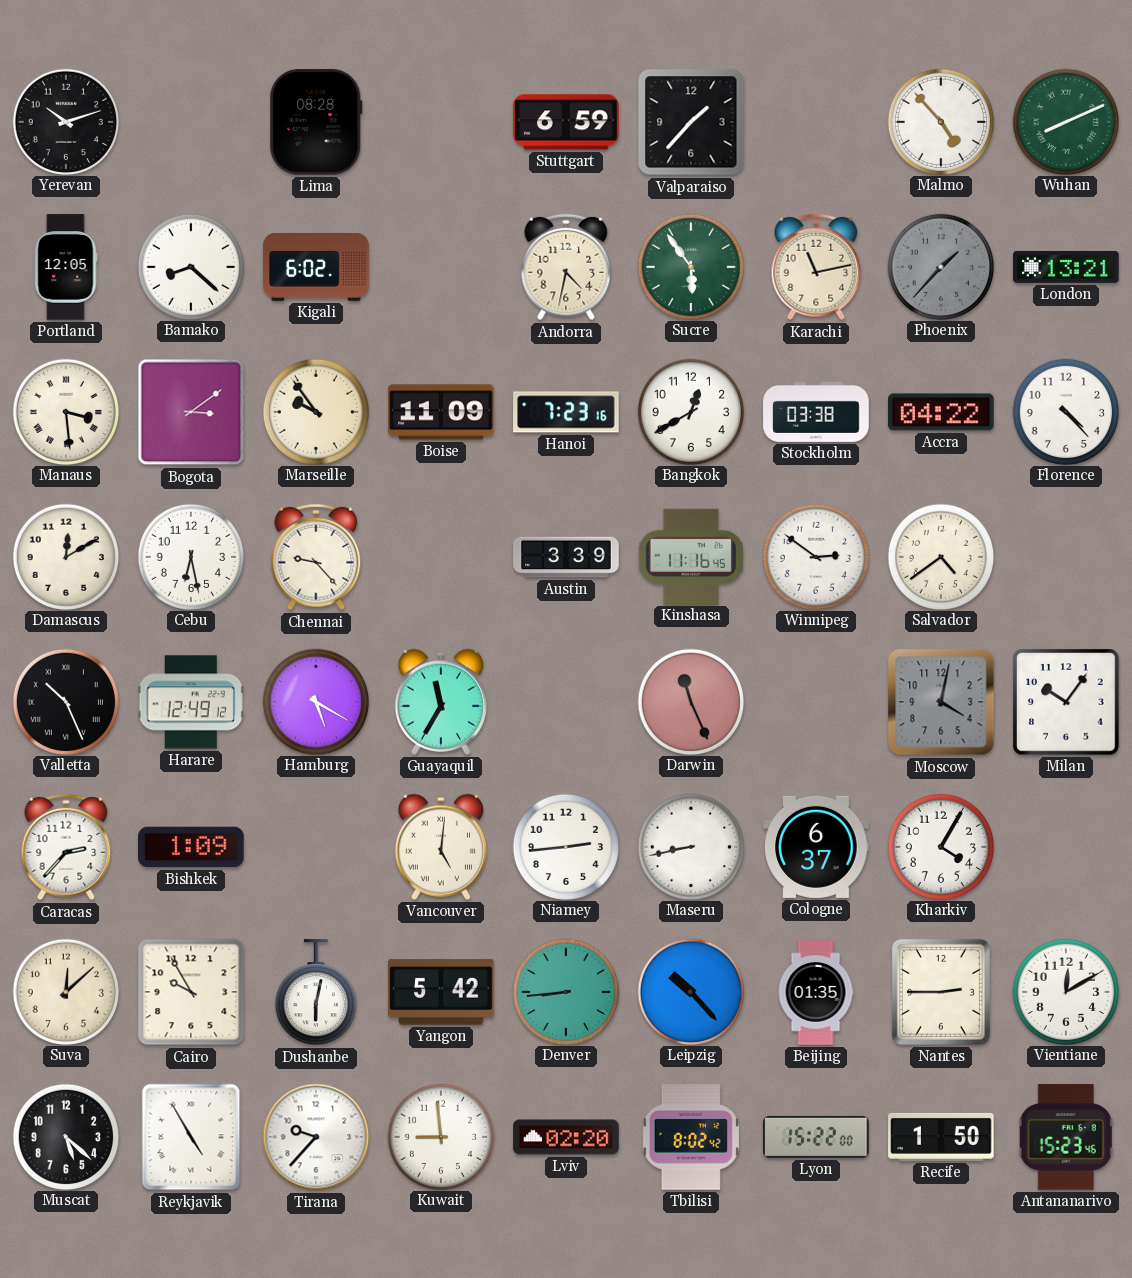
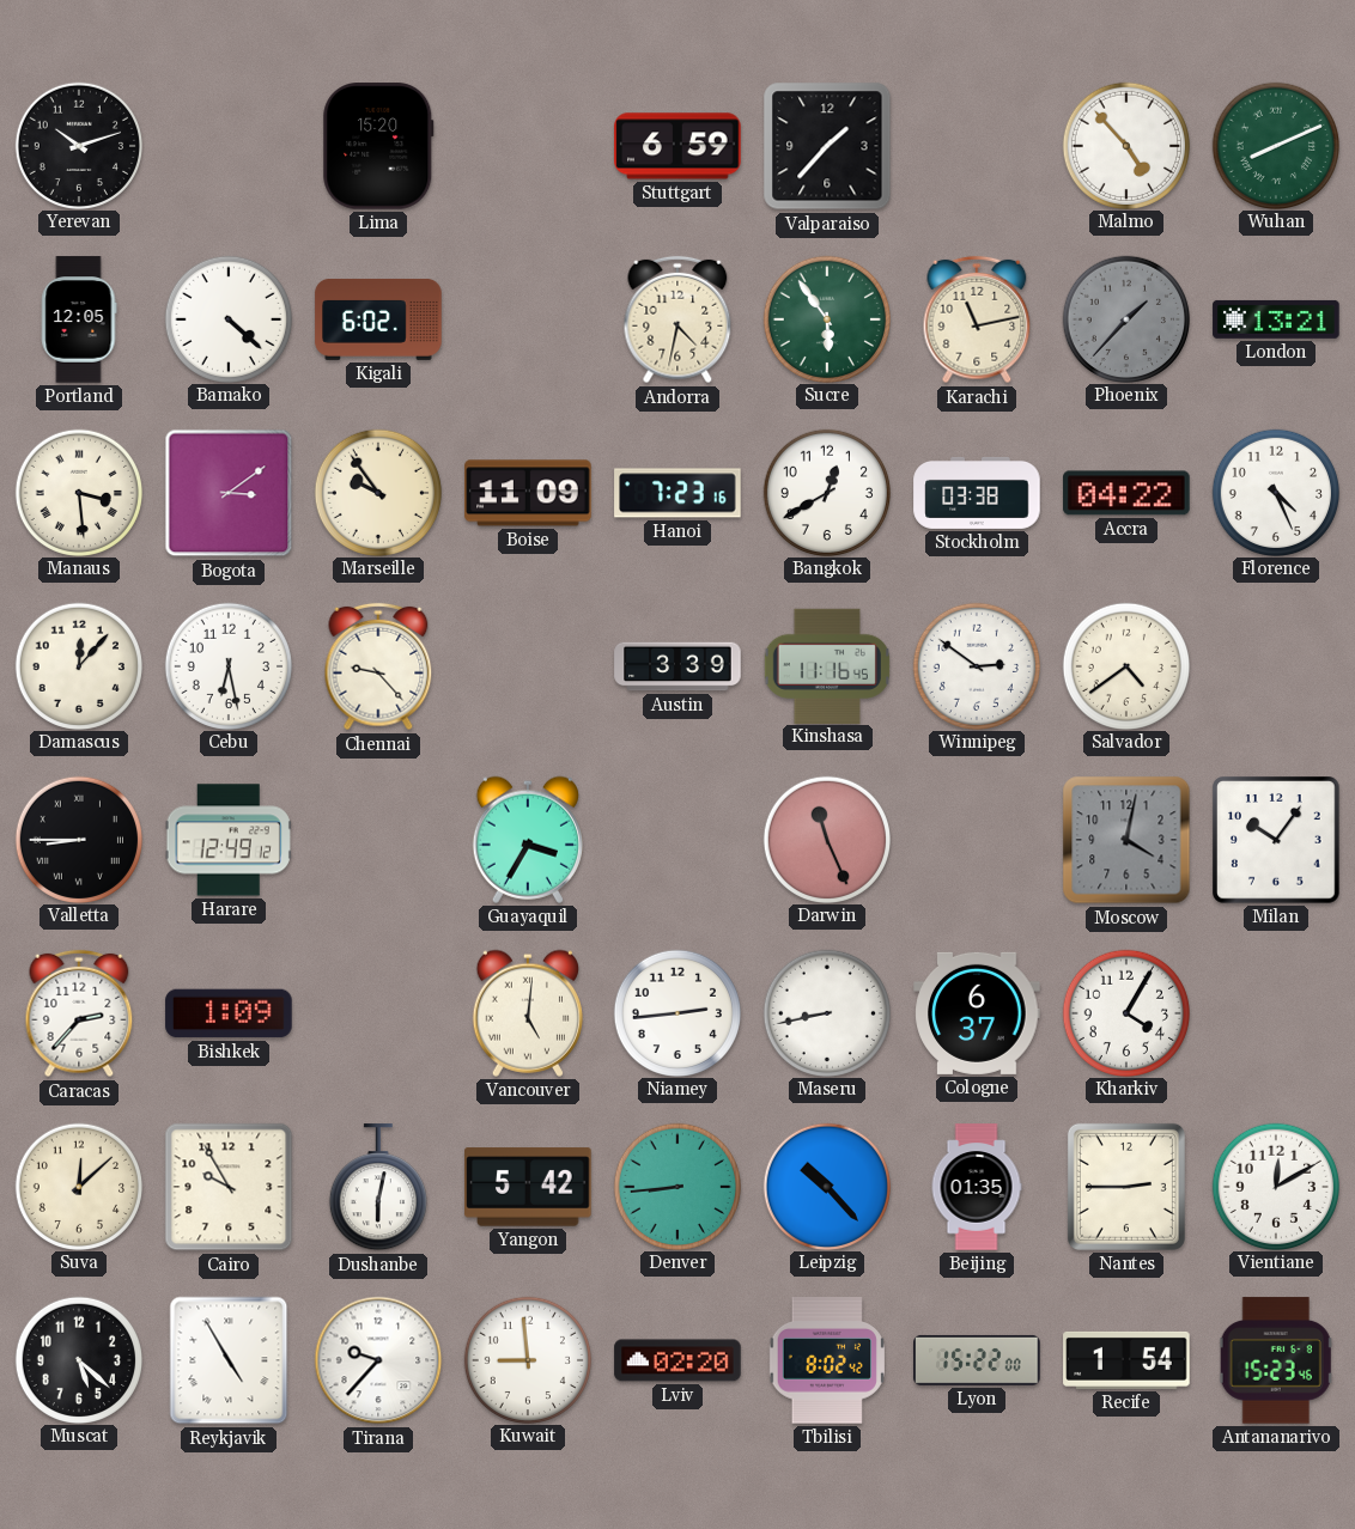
Lima: 08:28 -> 15:20
Bamako: 8:22 -> 4:22
Florence: 4:23 -> 4:26
Damascus: 12:10 -> 12:07
Valletta: 10:26 -> 8:45
Hamburg: 5:20 -> none
Guayaquil: 11:35 -> 3:35
Recife: 1:50 -> 1:54
